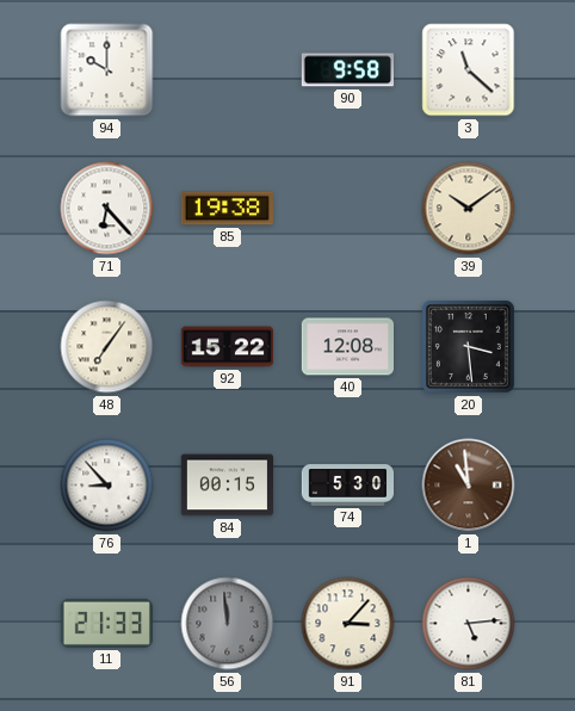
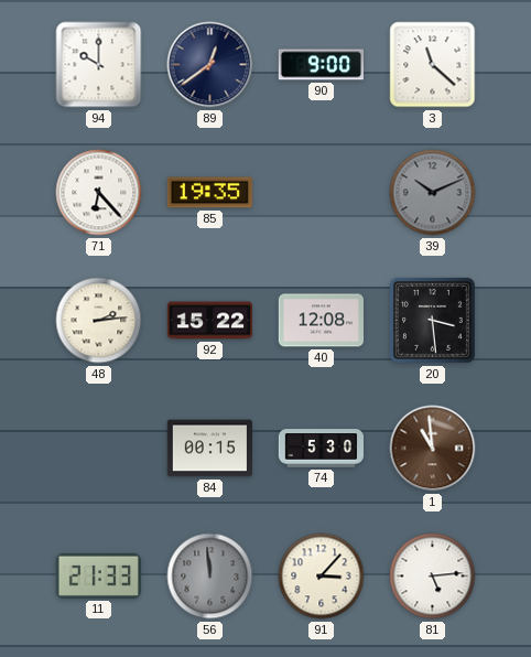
89: none -> 12:39
90: 9:58 -> 9:00
85: 19:38 -> 19:35
39: 10:09 -> 10:11
39 dial: cream -> grey
48: 7:06 -> 2:14
76: 8:53 -> none
